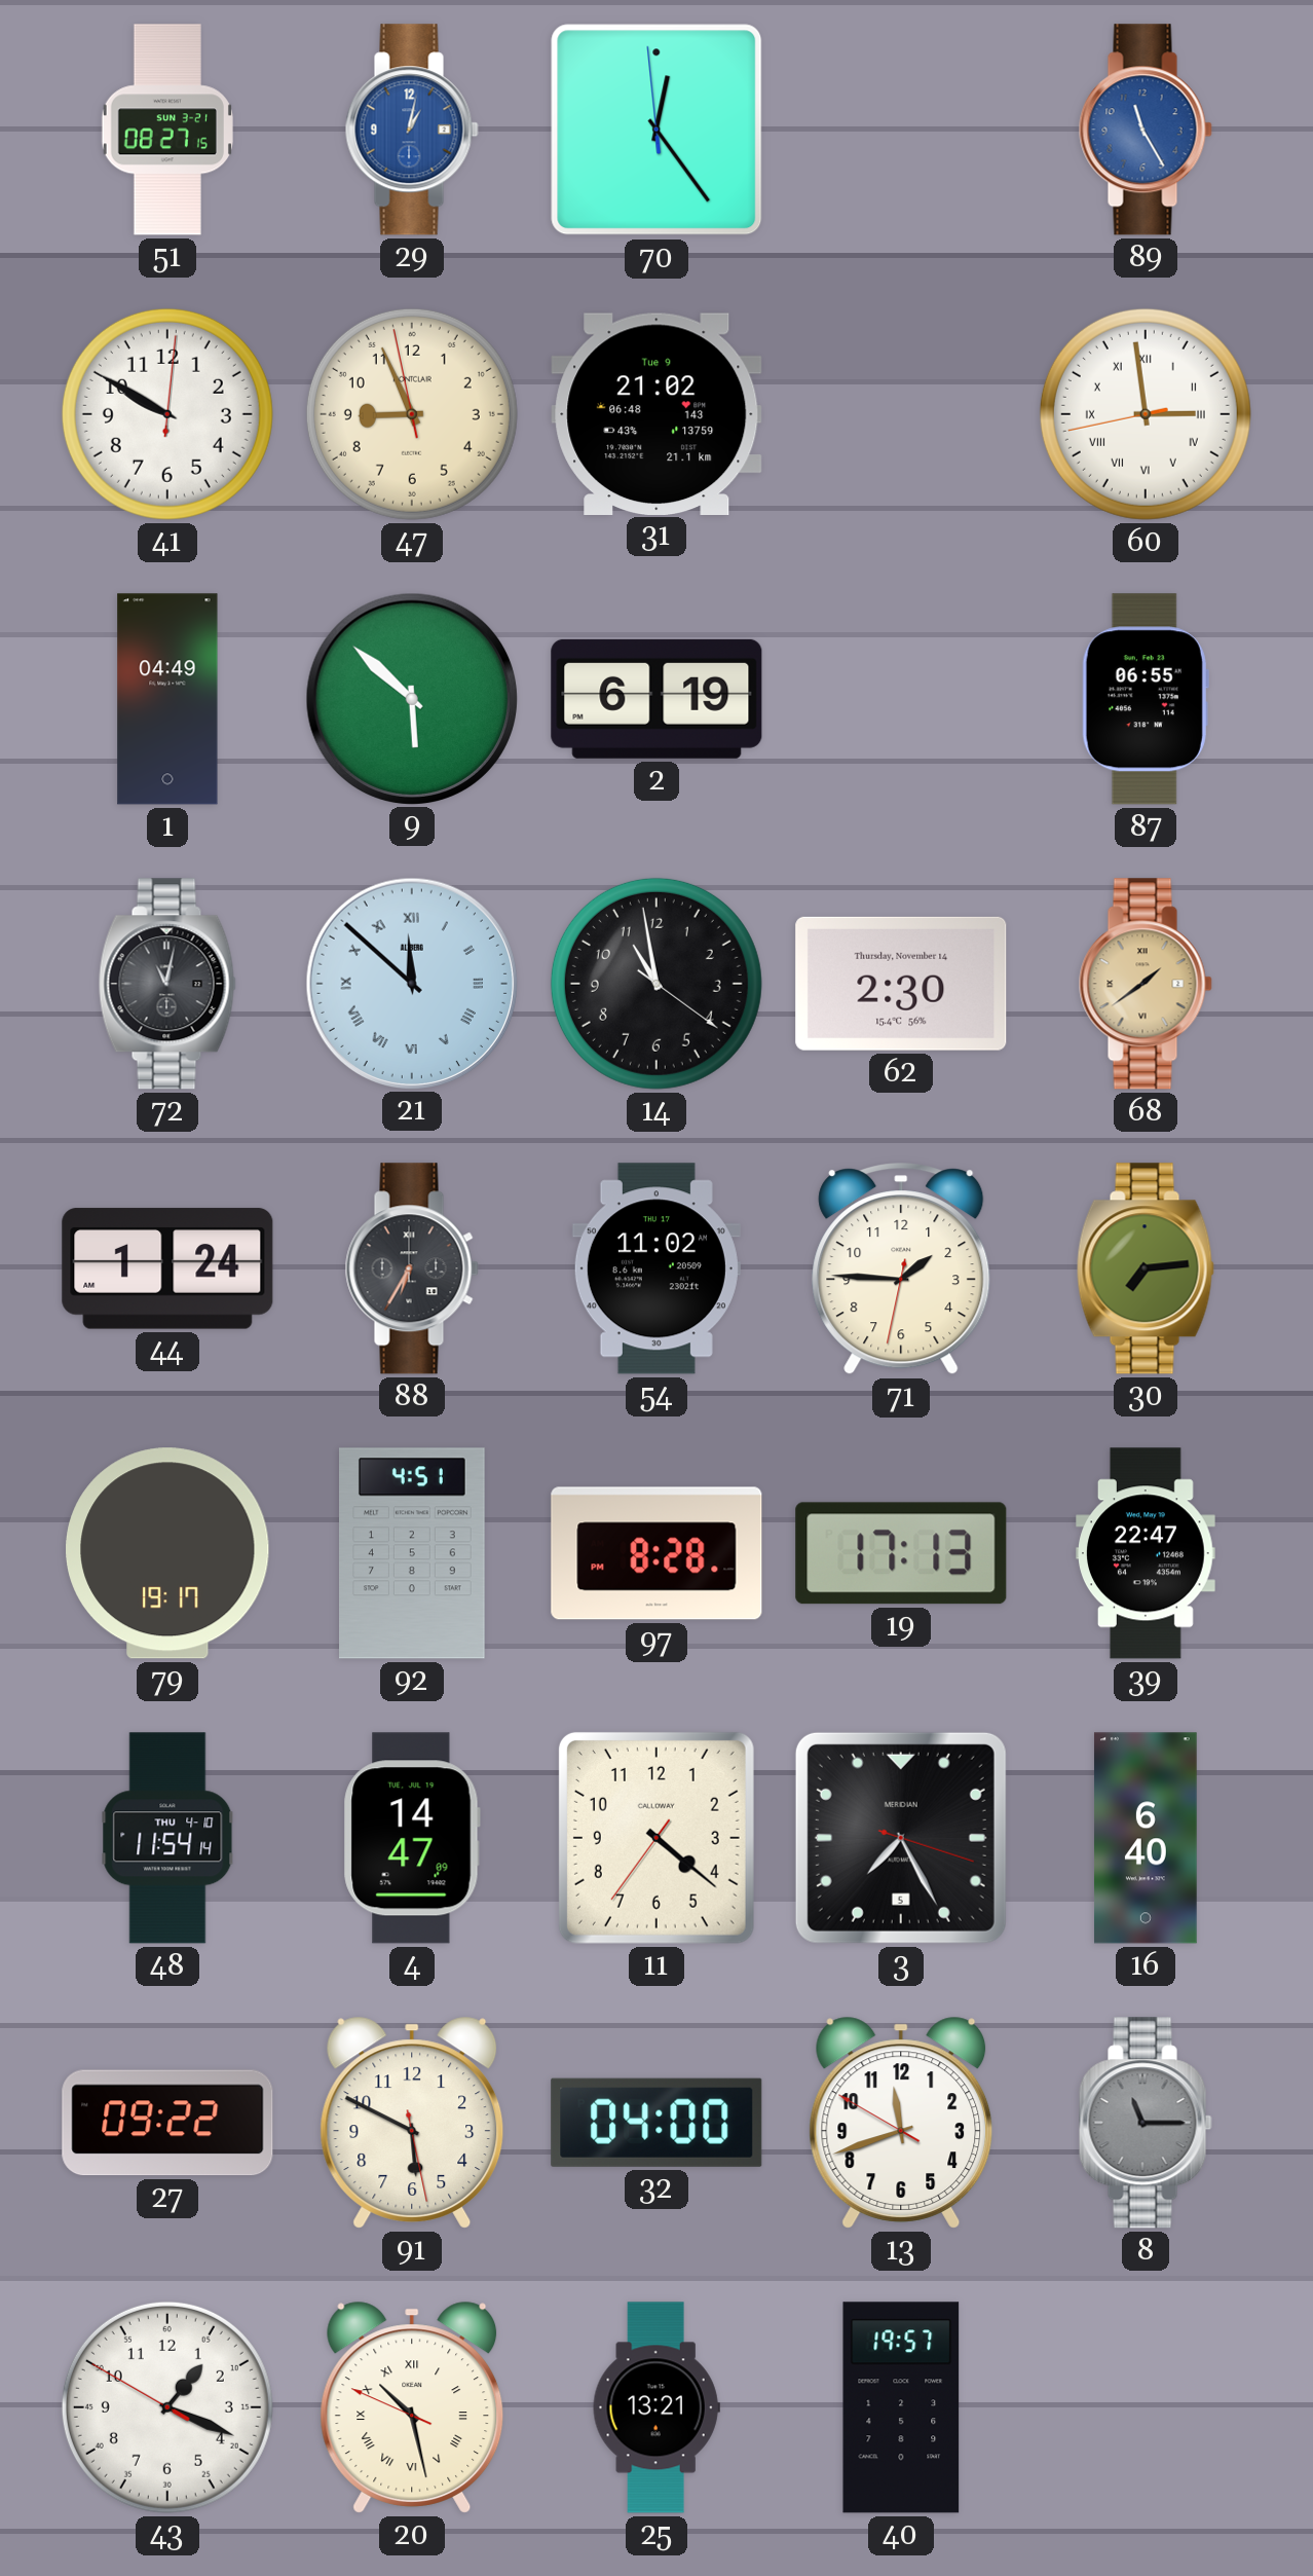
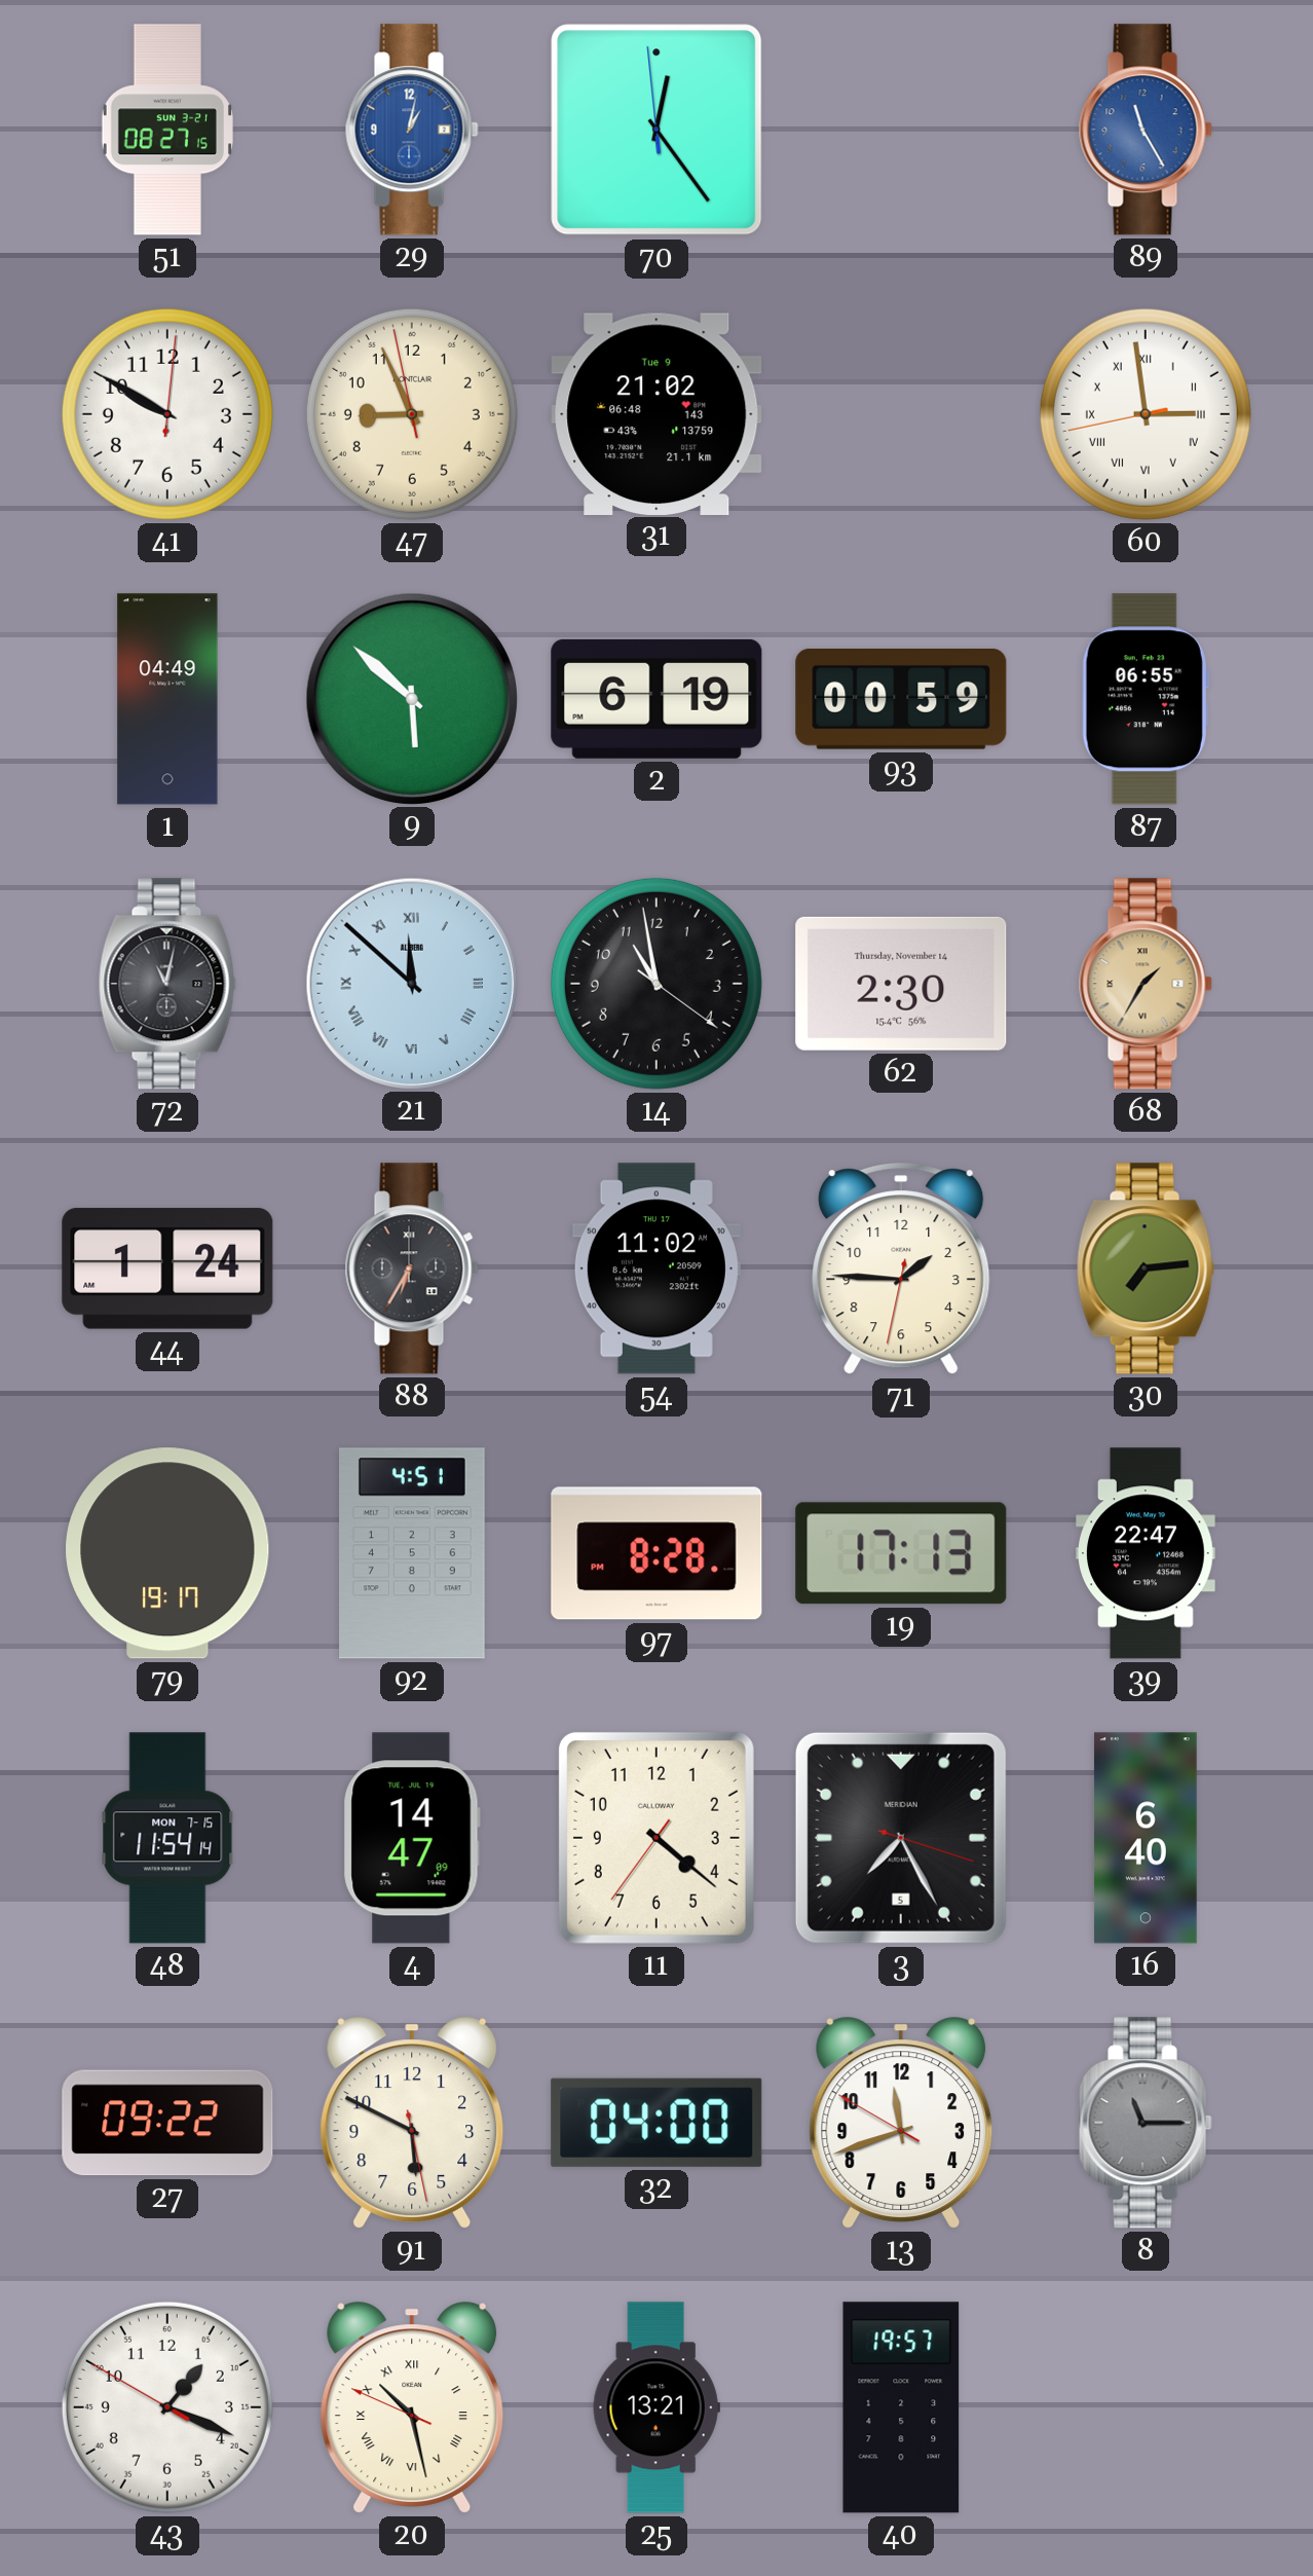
93: none -> 00:59
68: 1:39 -> 1:35
48 date: THU 4-10 -> MON 7-15
